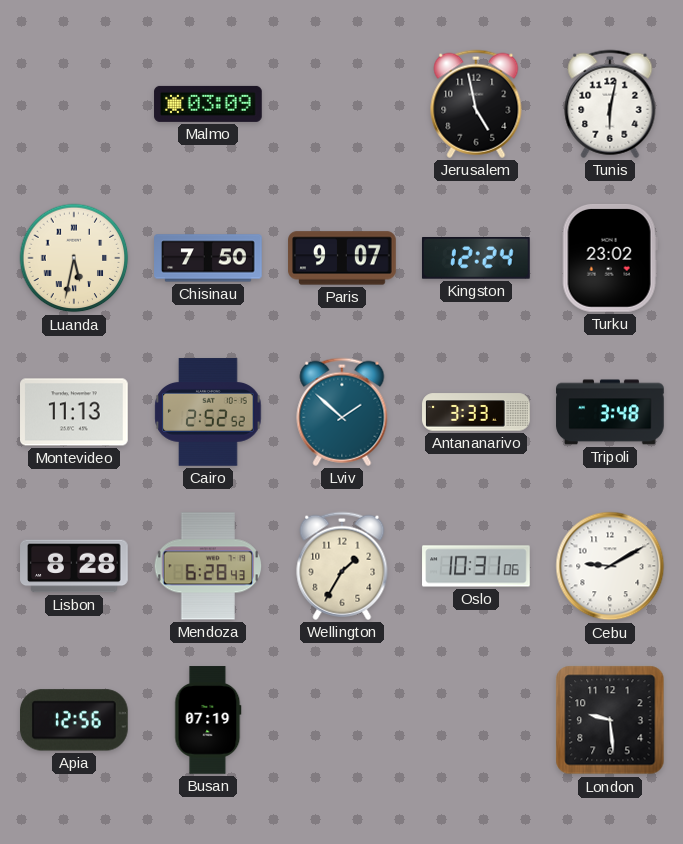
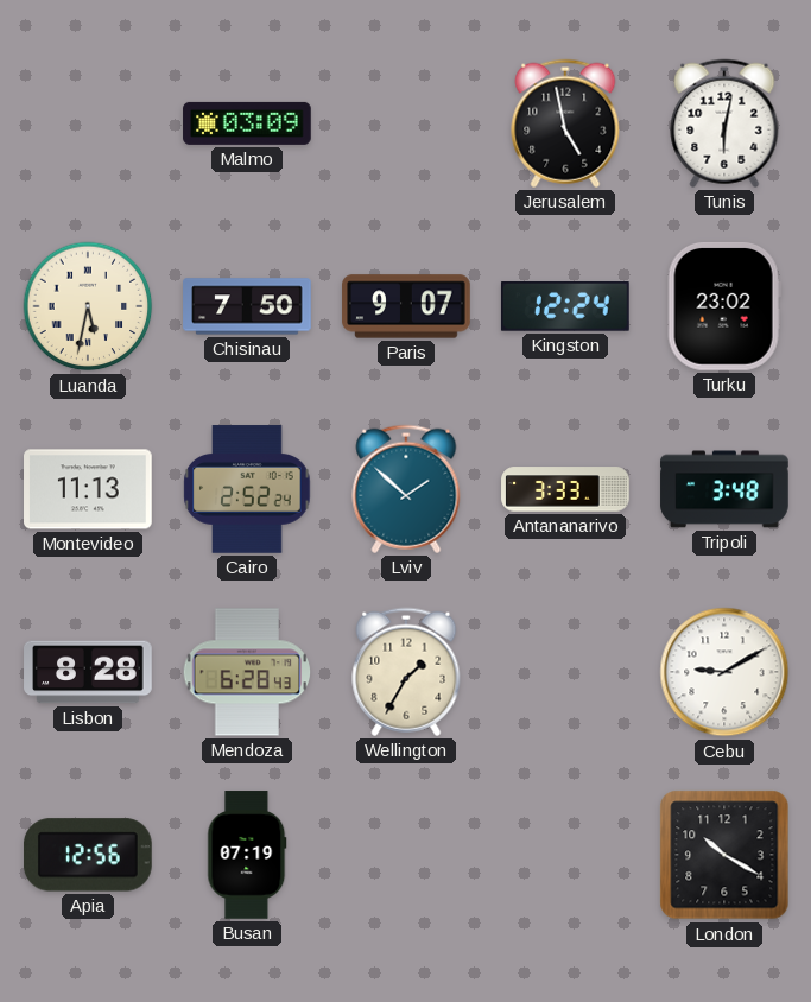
Cairo: 2:52:52 -> 2:52:24
Oslo: 10:31 -> none
London: 9:29 -> 10:20
